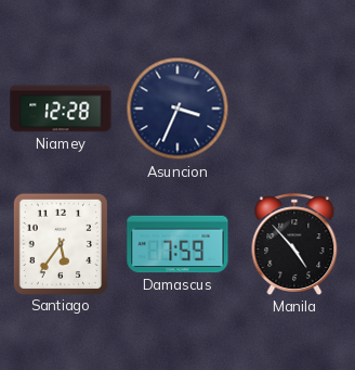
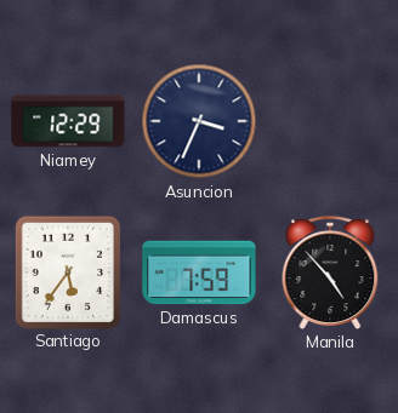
Niamey: 12:28 -> 12:29
